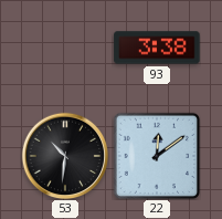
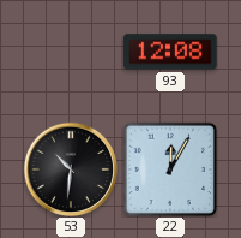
93: 3:38 -> 12:08
22: 12:09 -> 12:05
